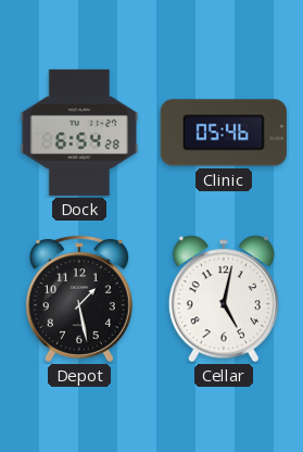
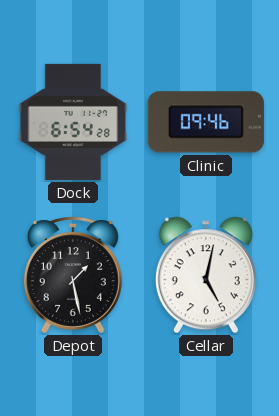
Clinic: 05:46 -> 09:46
